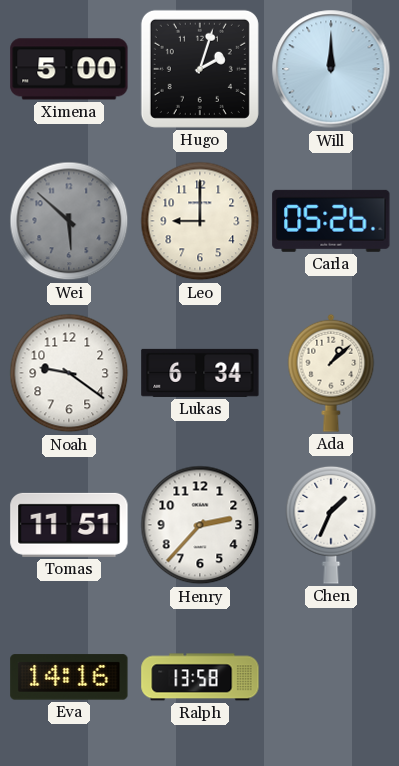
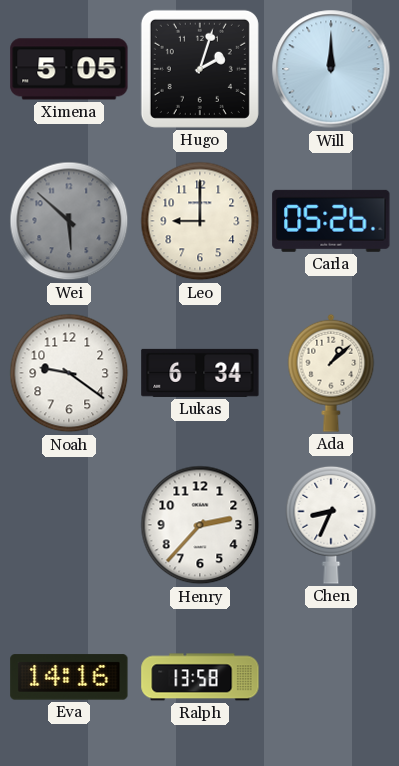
Ximena: 5:00 -> 5:05
Tomas: 11:51 -> none
Chen: 1:34 -> 8:34
